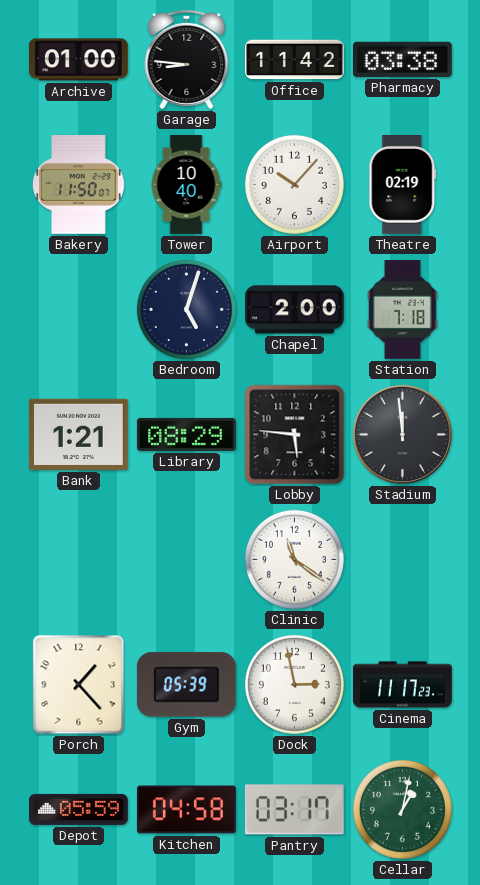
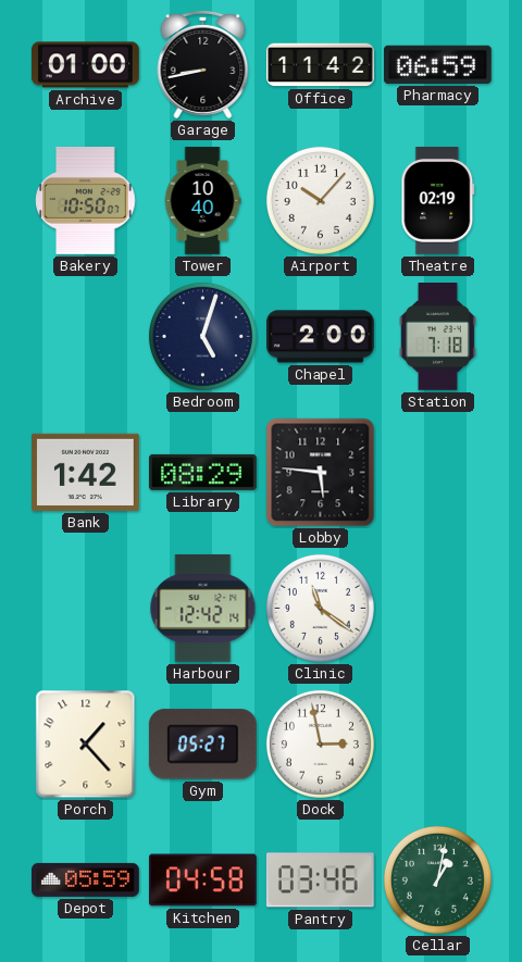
Garage: 8:46 -> 8:43
Pharmacy: 03:38 -> 06:59
Bakery: 11:50 -> 10:50
Bank: 1:21 -> 1:42
Stadium: 11:59 -> none
Harbour: none -> 12:42
Gym: 05:39 -> 05:27
Cinema: 11:17 -> none
Pantry: 03:17 -> 03:46
